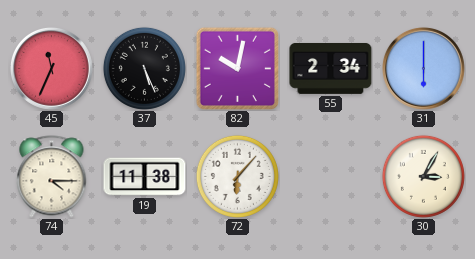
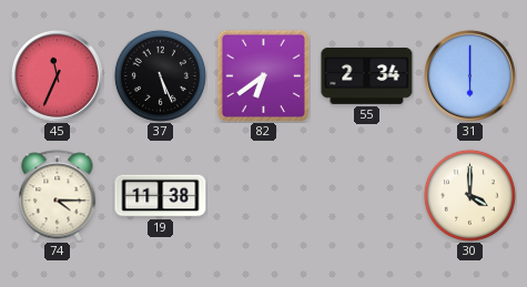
82: 10:02 -> 6:39
72: 6:07 -> none
30: 3:05 -> 4:00
